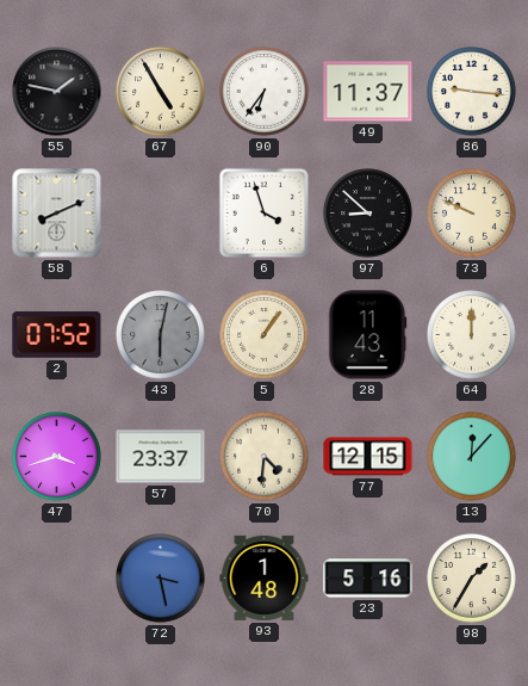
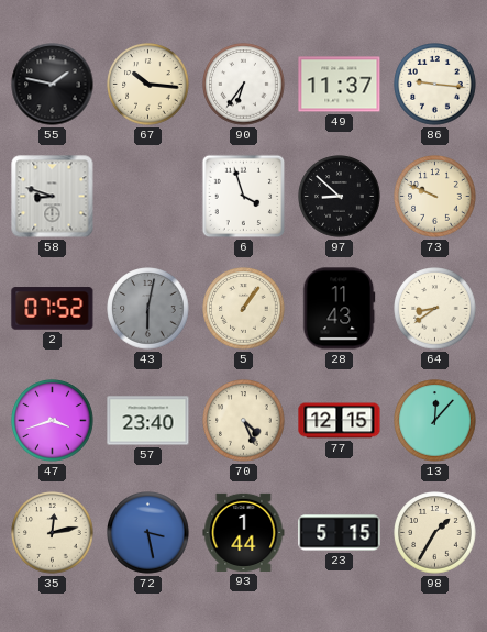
67: 4:55 -> 10:16
58: 8:11 -> 8:48
64: 12:00 -> 8:39
57: 23:37 -> 23:40
70: 4:31 -> 4:26
35: none -> 12:13
93: 1:48 -> 1:44
23: 5:16 -> 5:15
